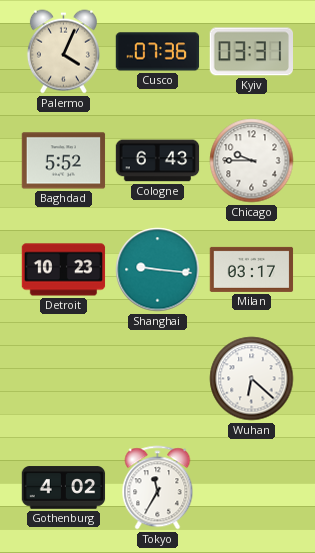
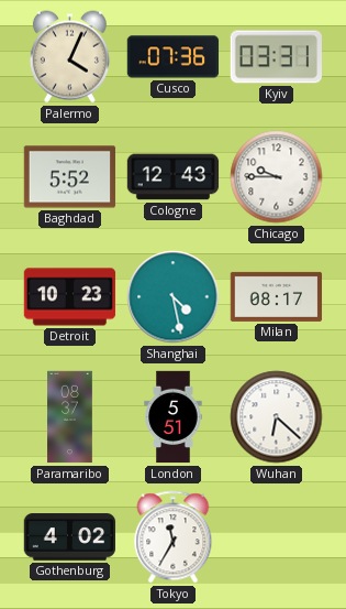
Cologne: 6:43 -> 12:43
Shanghai: 9:16 -> 4:28
Milan: 03:17 -> 08:17
Paramaribo: none -> 08:37
London: none -> 5:51
